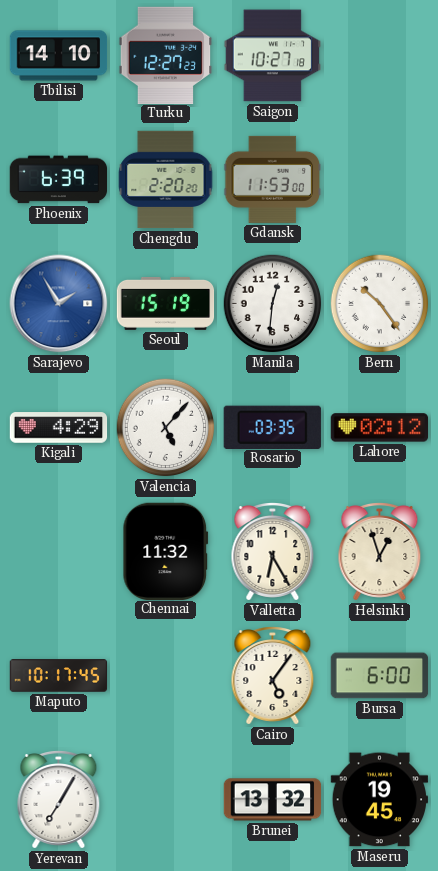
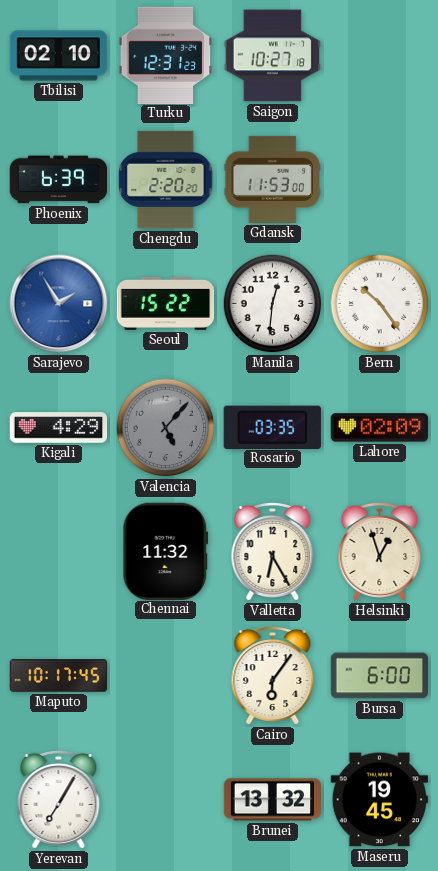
Tbilisi: 14:10 -> 02:10
Turku: 12:27 -> 12:31
Seoul: 15:19 -> 15:22
Valencia dial: white -> grey
Lahore: 02:12 -> 02:09
Cairo: 5:06 -> 6:06
